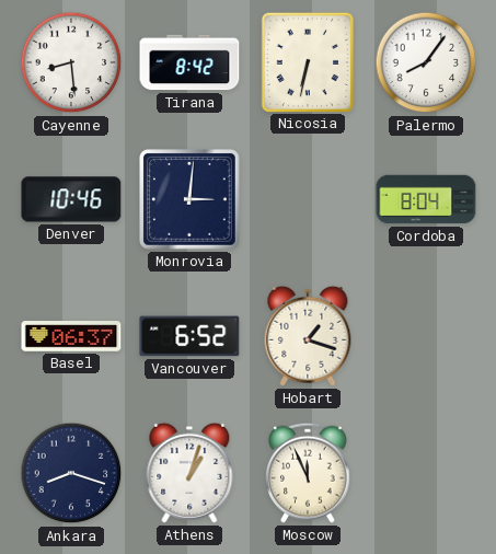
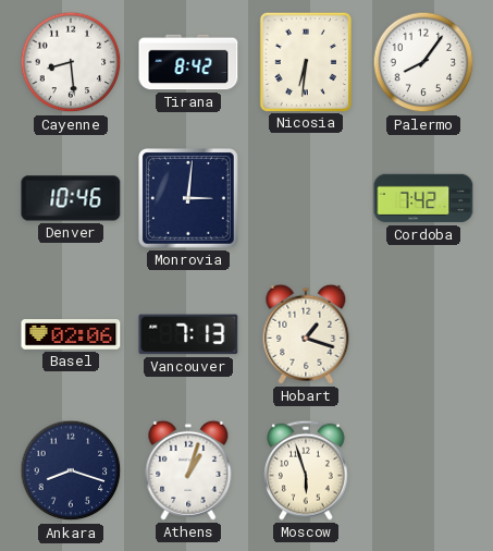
Nicosia: 6:32 -> 6:31
Cordoba: 8:04 -> 7:42
Basel: 06:37 -> 02:06
Vancouver: 6:52 -> 7:13
Moscow: 11:56 -> 5:57
